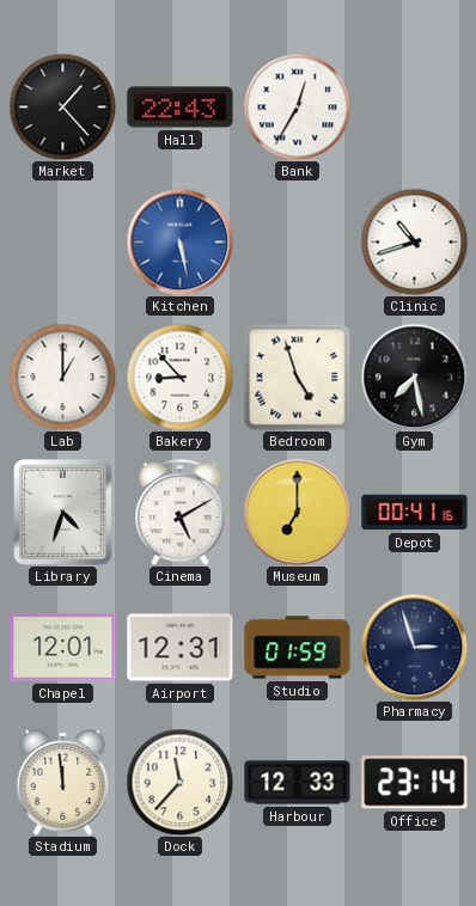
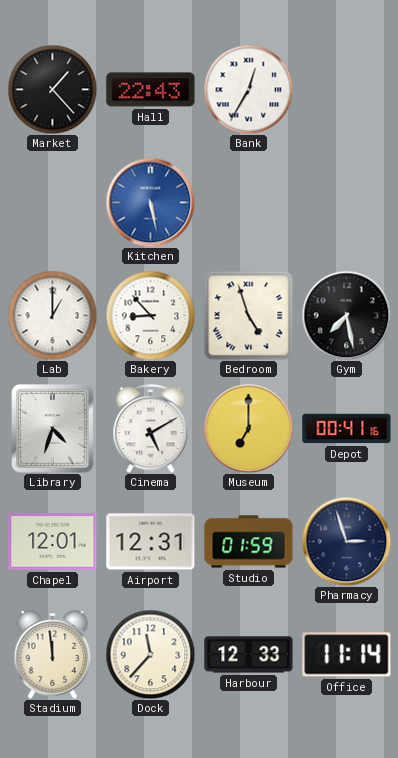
Clinic: 10:42 -> none
Office: 23:14 -> 11:14
